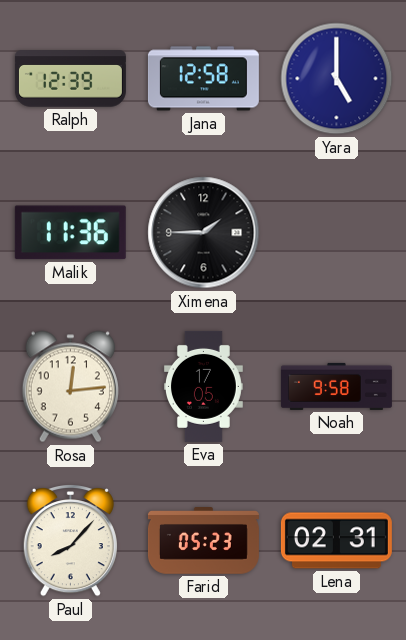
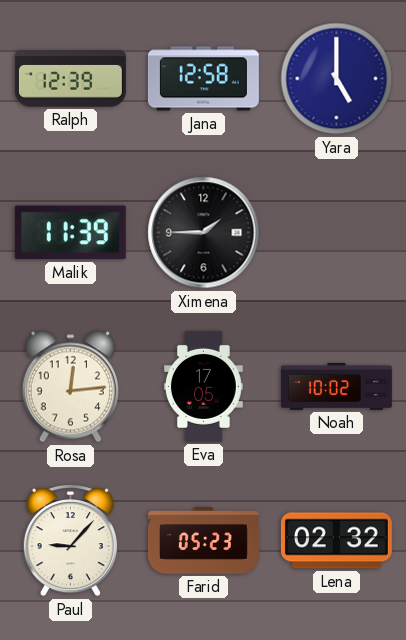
Malik: 11:36 -> 11:39
Noah: 9:58 -> 10:02
Paul: 8:07 -> 9:07
Lena: 02:31 -> 02:32
